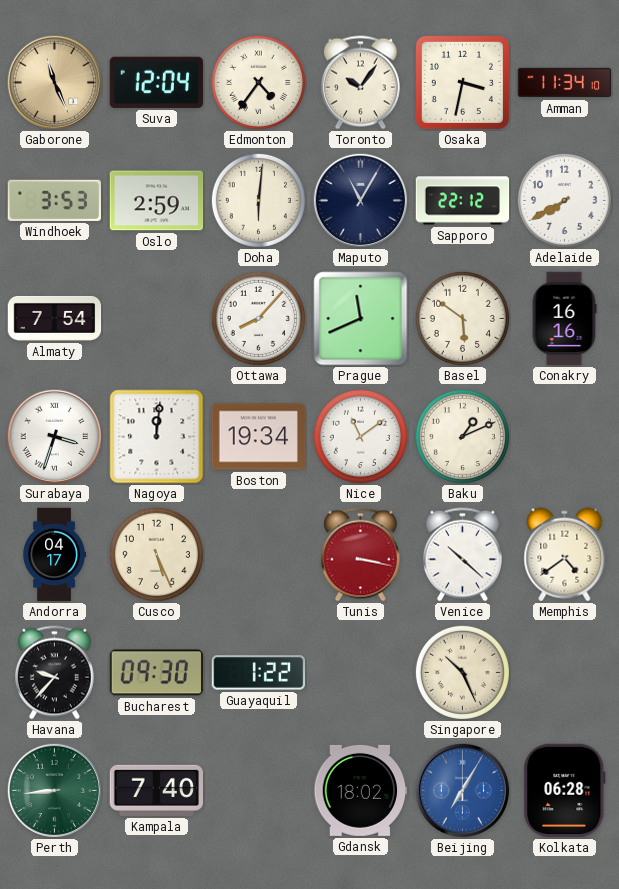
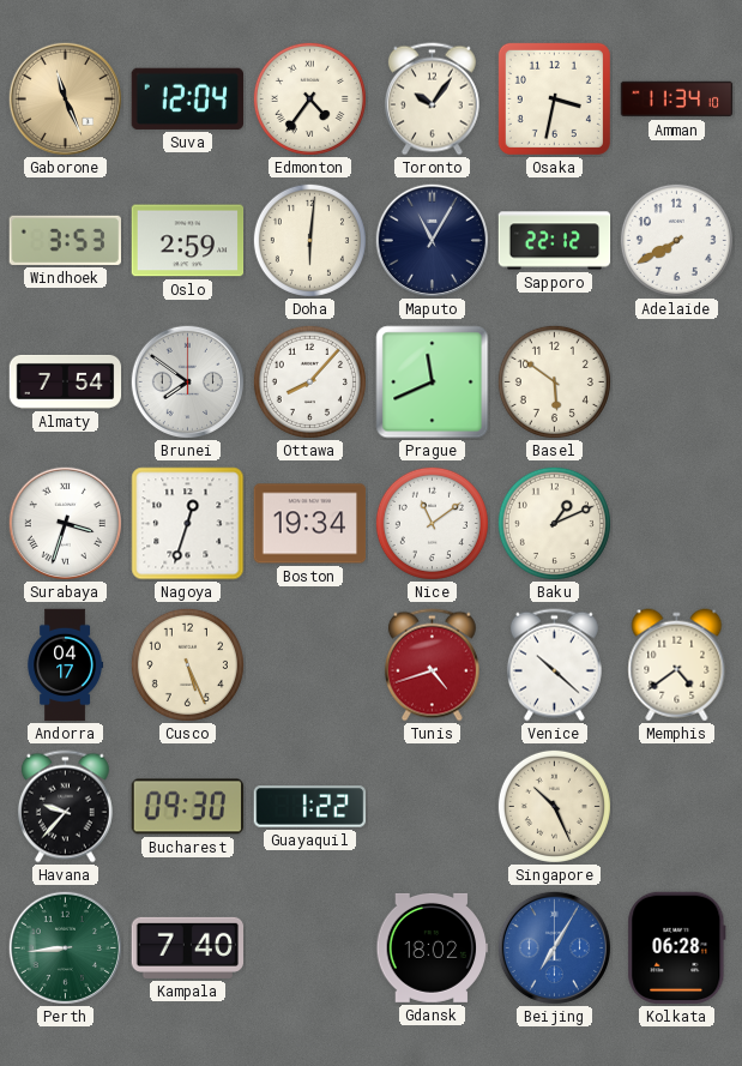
Brunei: none -> 7:51
Conakry: 16:16 -> none
Nagoya: 12:01 -> 12:33
Tunis: 3:17 -> 4:42
